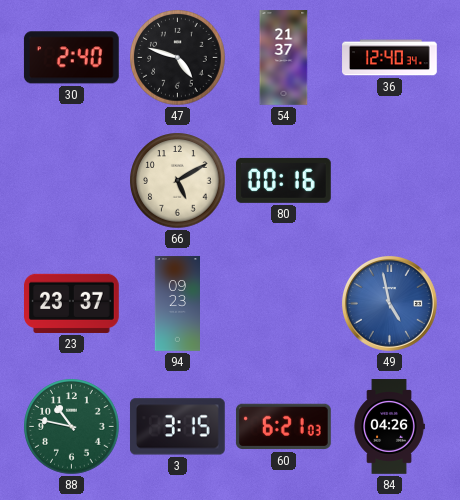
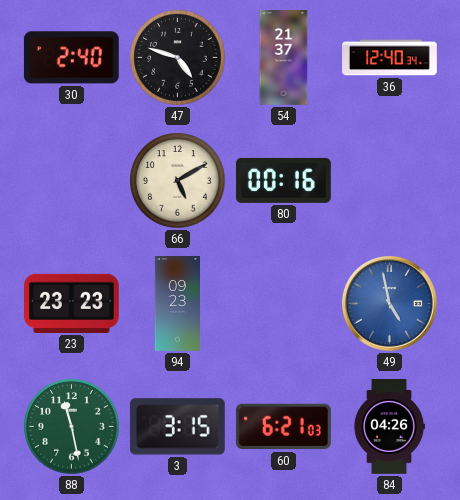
23: 23:37 -> 23:23
88: 10:47 -> 11:28
